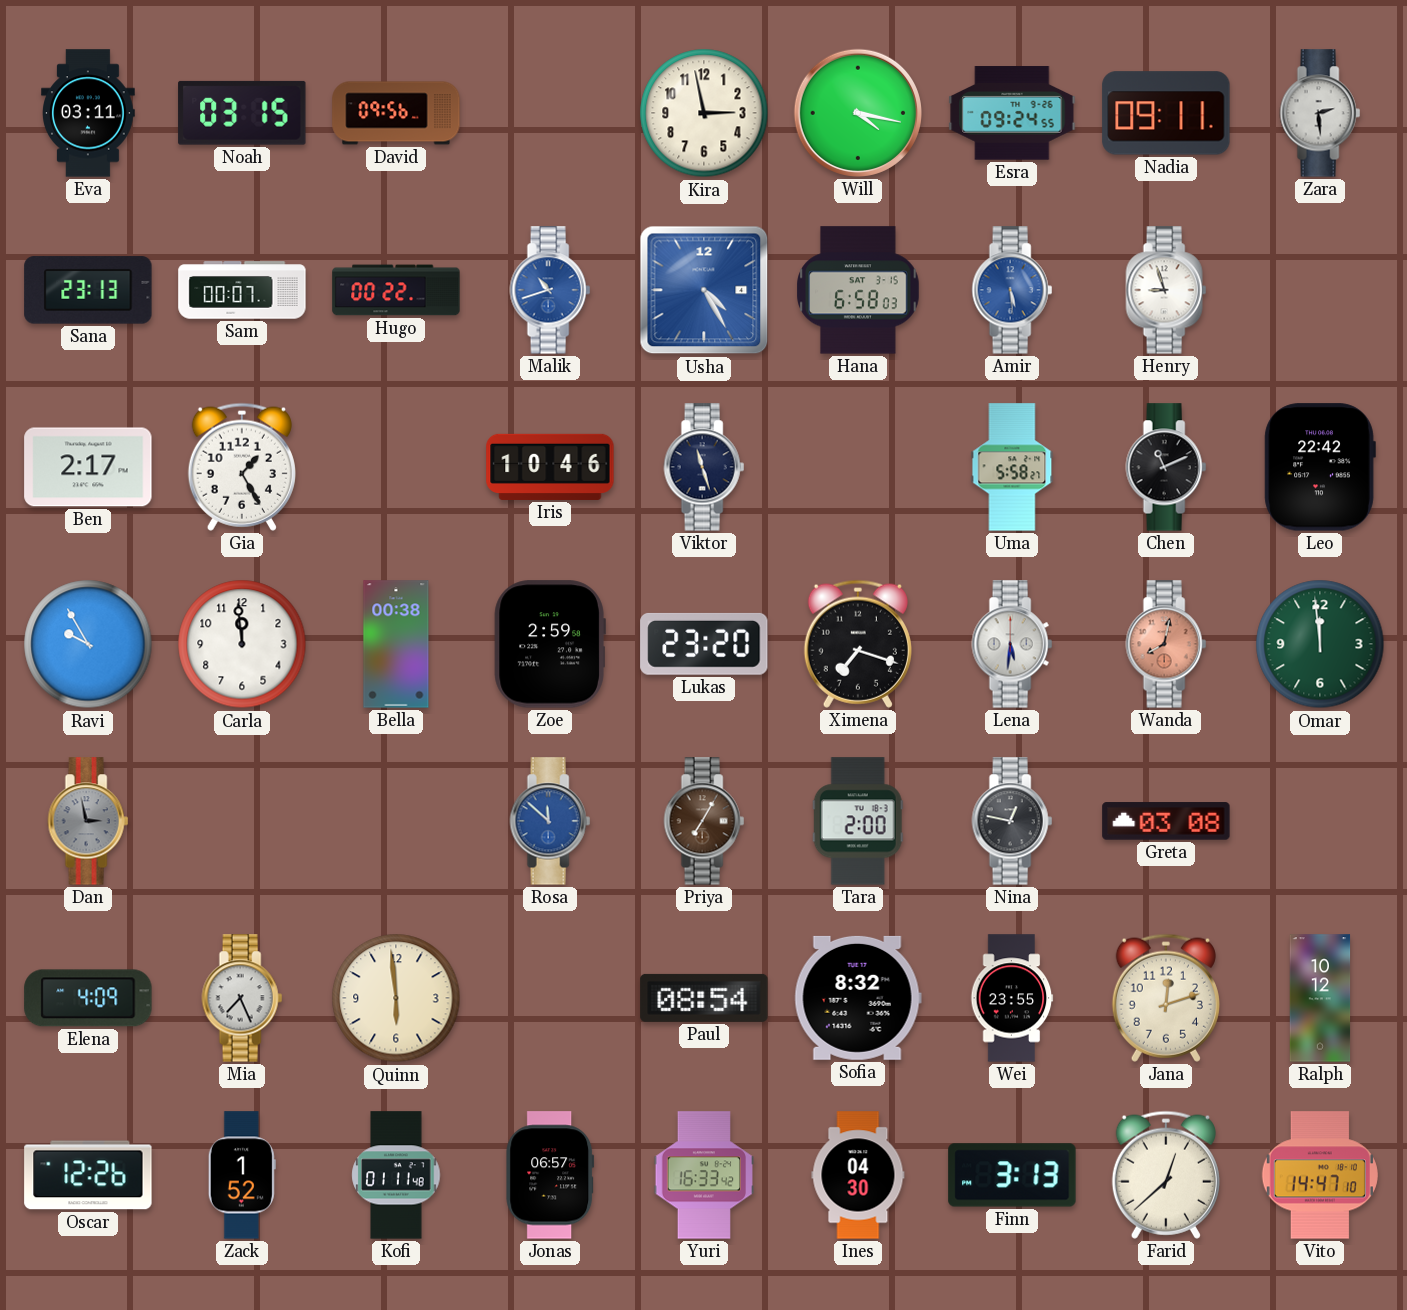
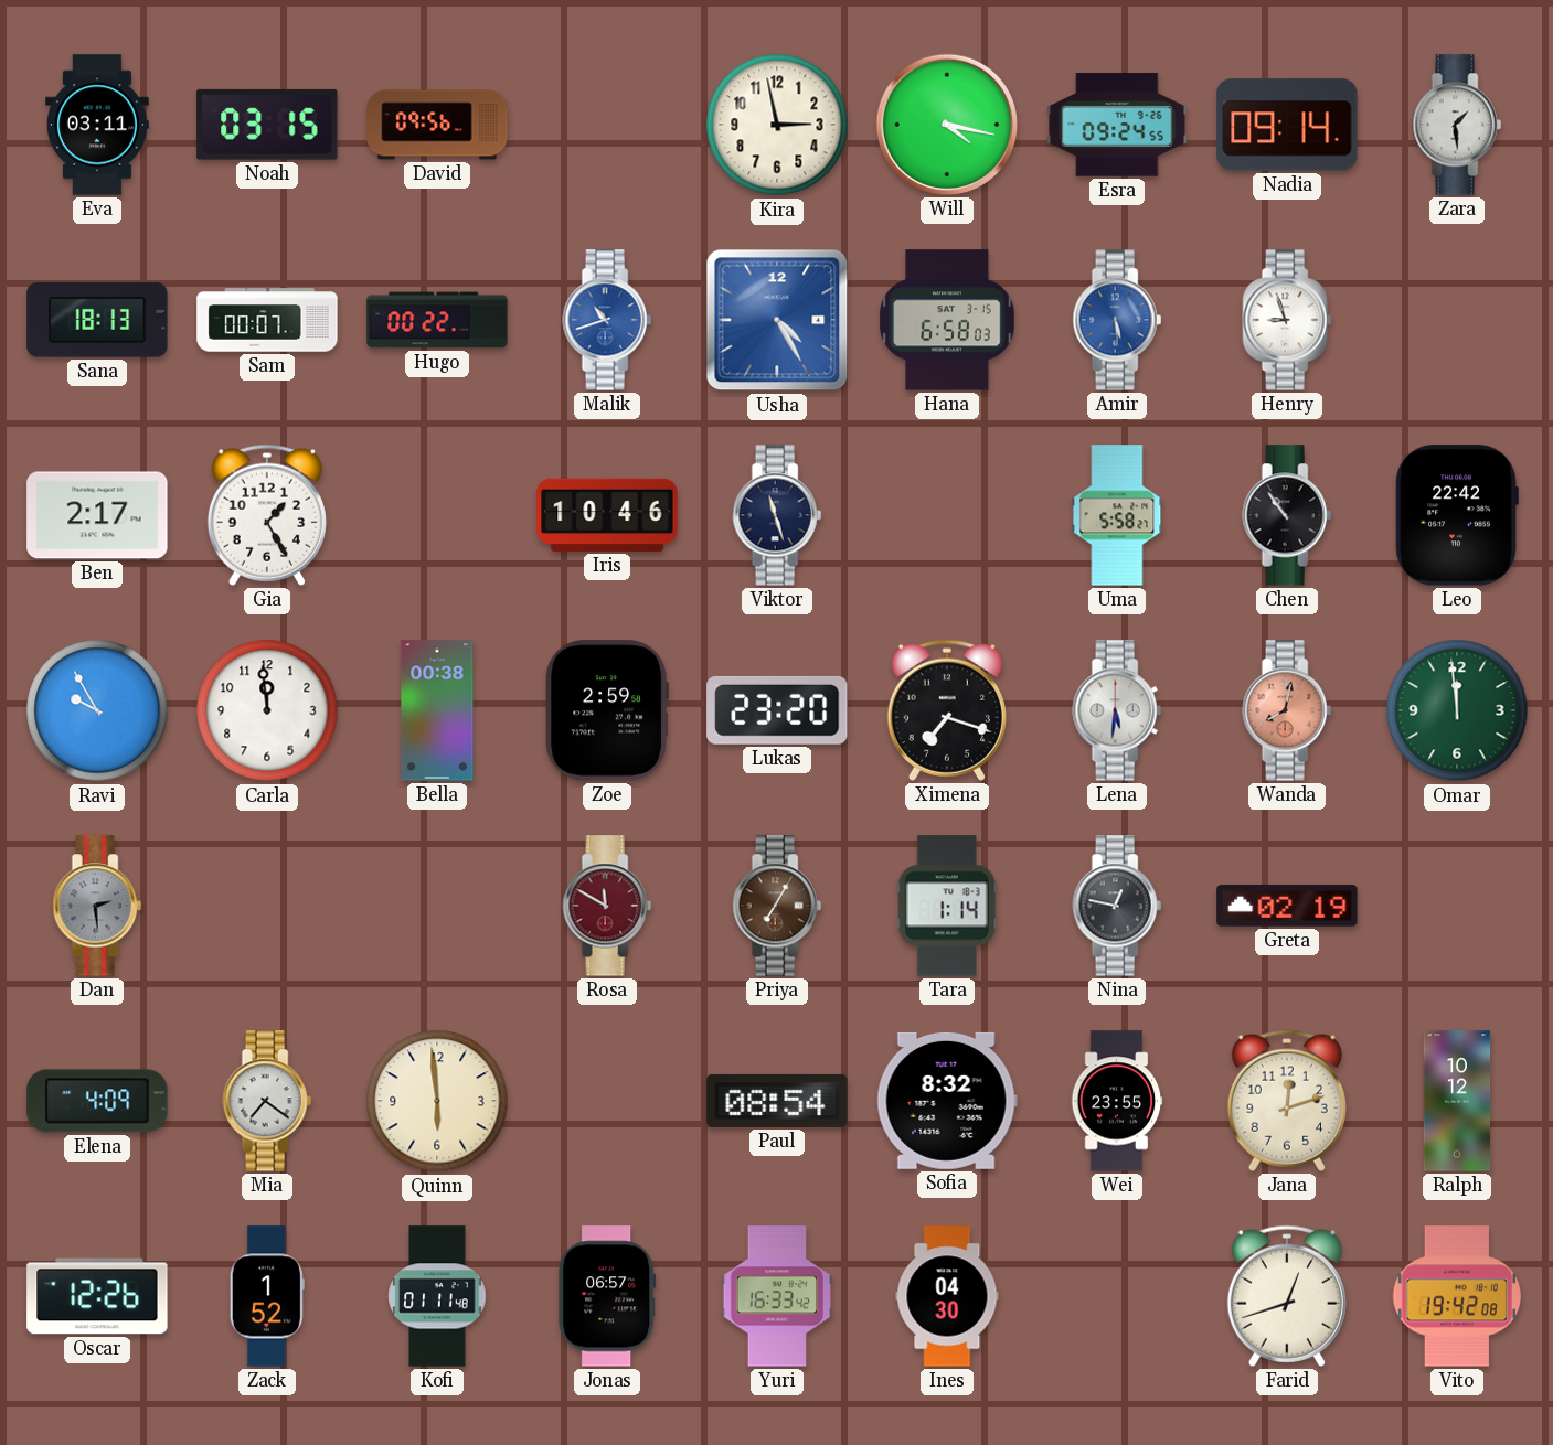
Nadia: 09:11 -> 09:14
Zara: 2:29 -> 1:29
Sana: 23:13 -> 18:13
Chen: 11:11 -> 10:54
Dan: 2:58 -> 2:29
Rosa: 11:52 -> 11:50
Rosa dial: blue -> burgundy
Tara: 2:00 -> 1:14
Greta: 03:08 -> 02:19
Mia: 7:26 -> 7:21
Finn: 3:13 -> none
Farid: 12:38 -> 12:42
Vito: 14:47 -> 19:42
